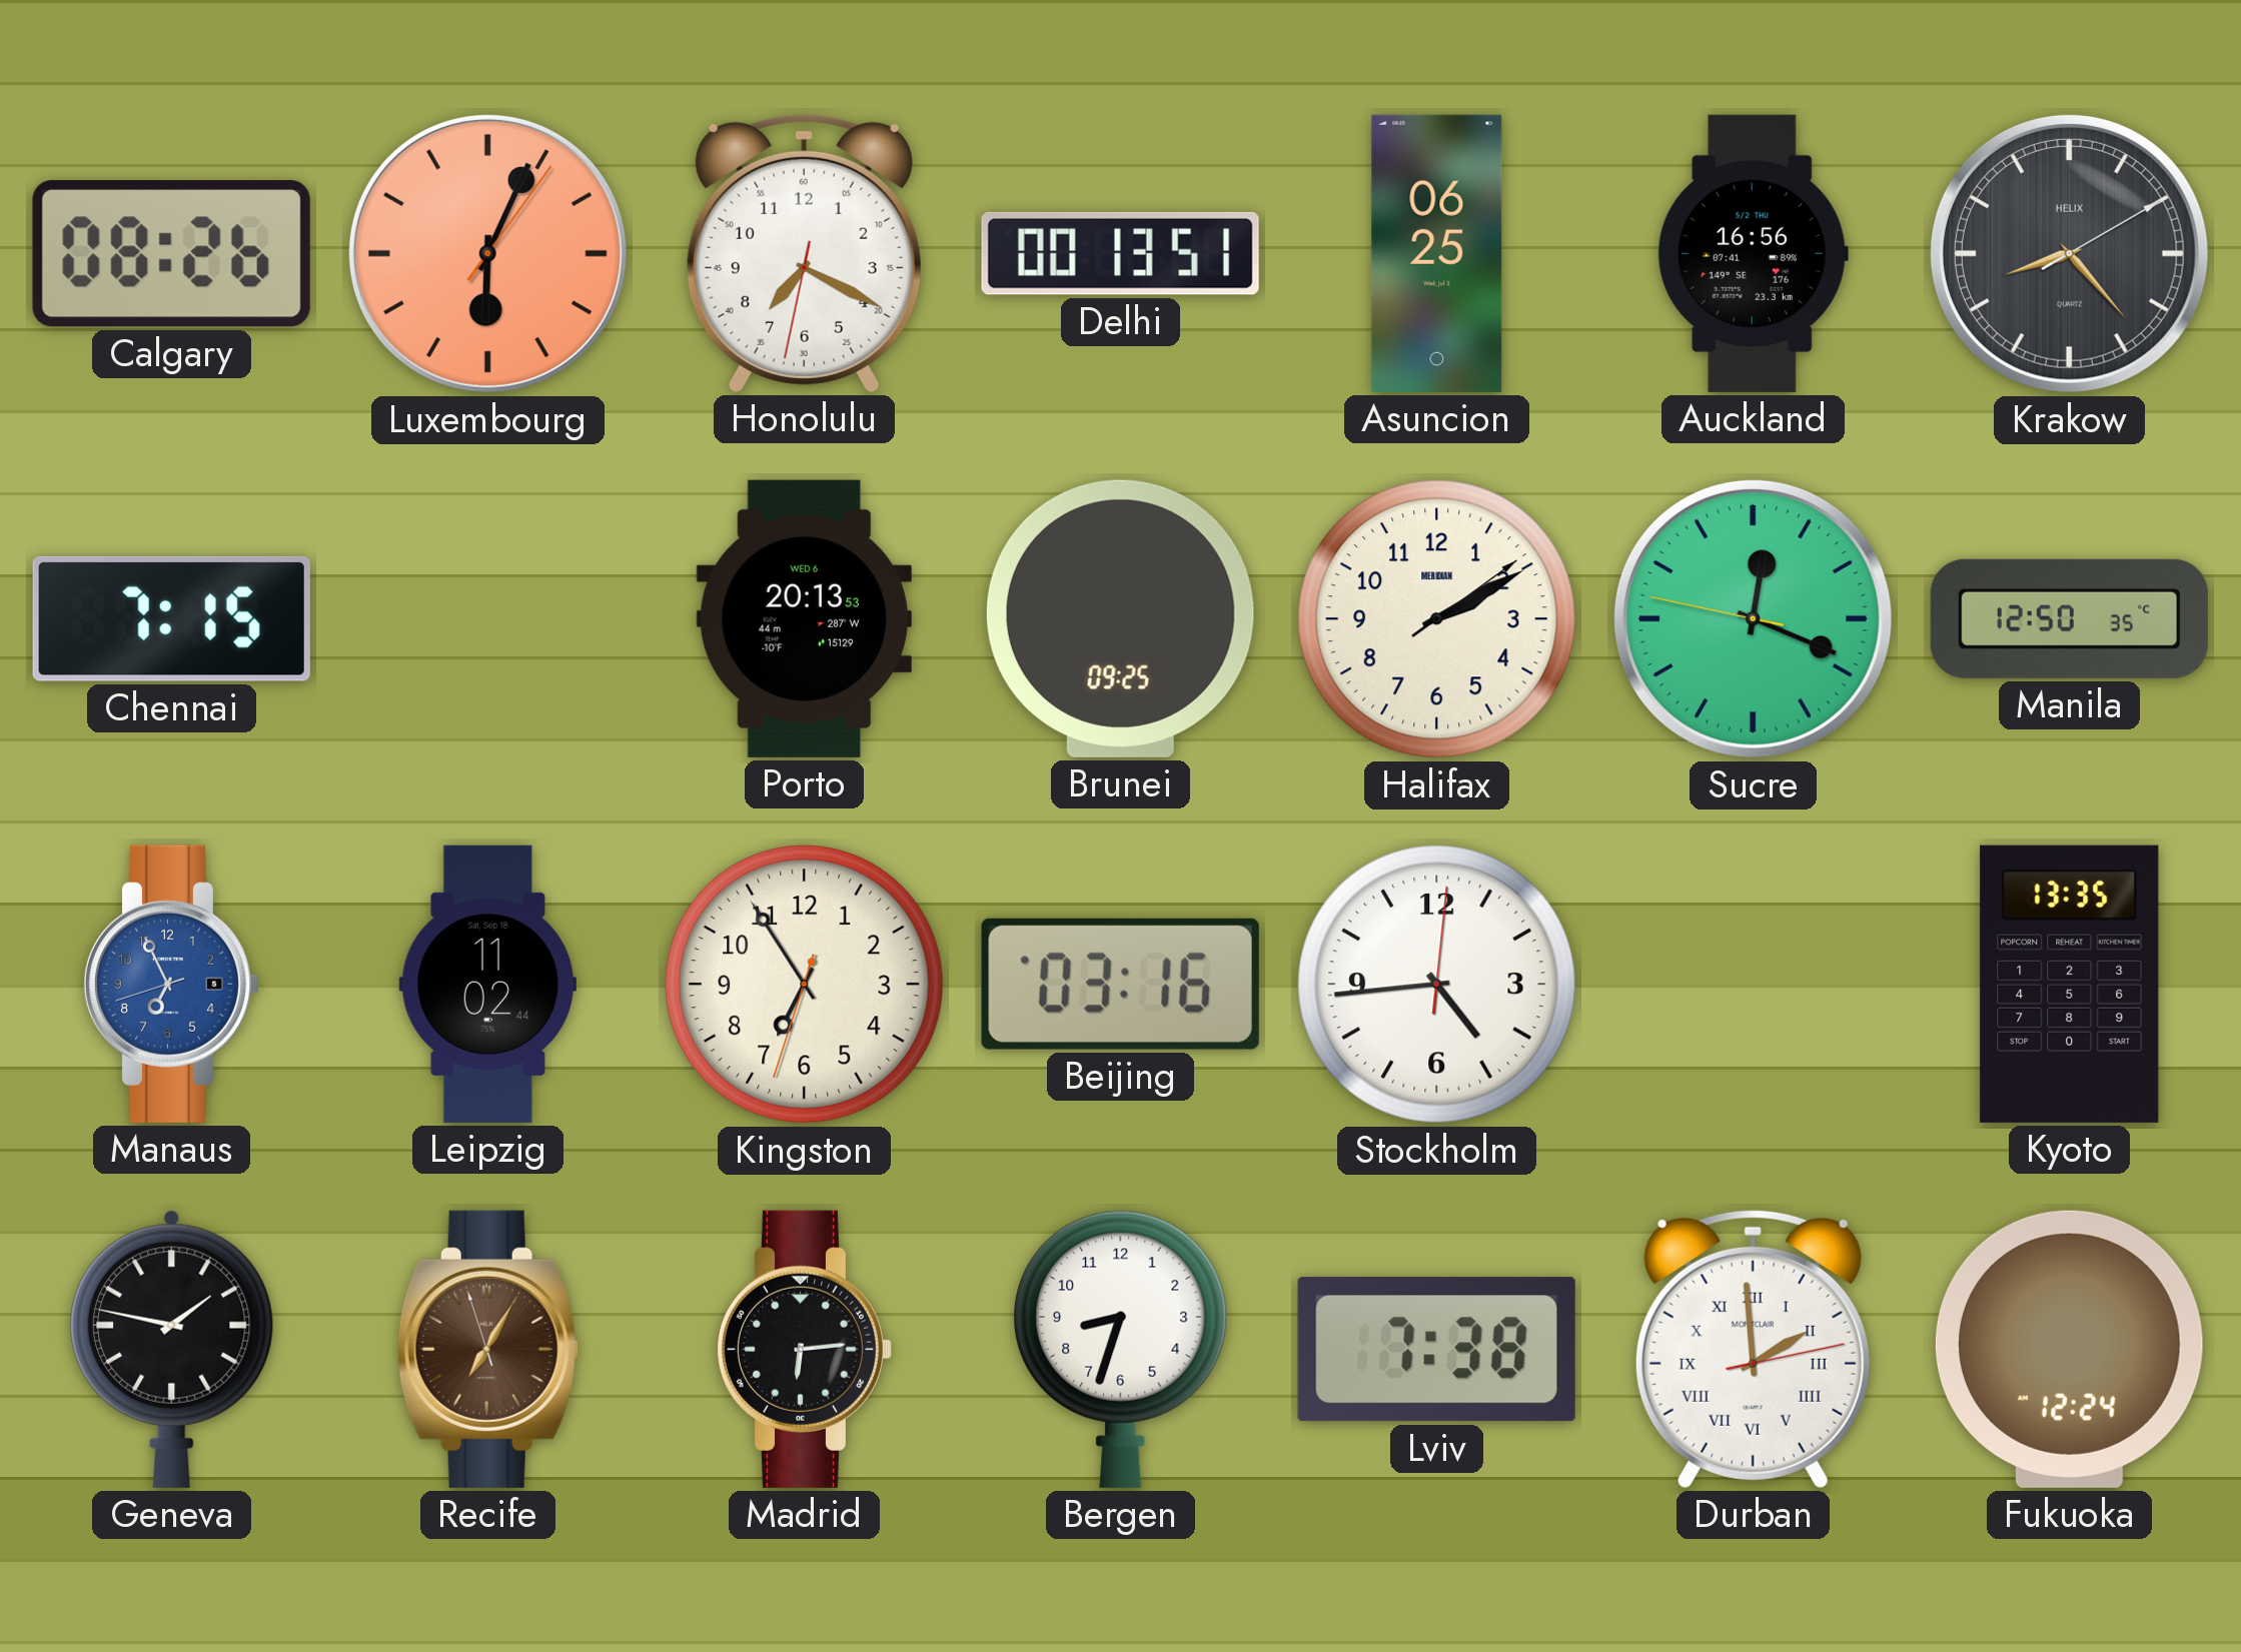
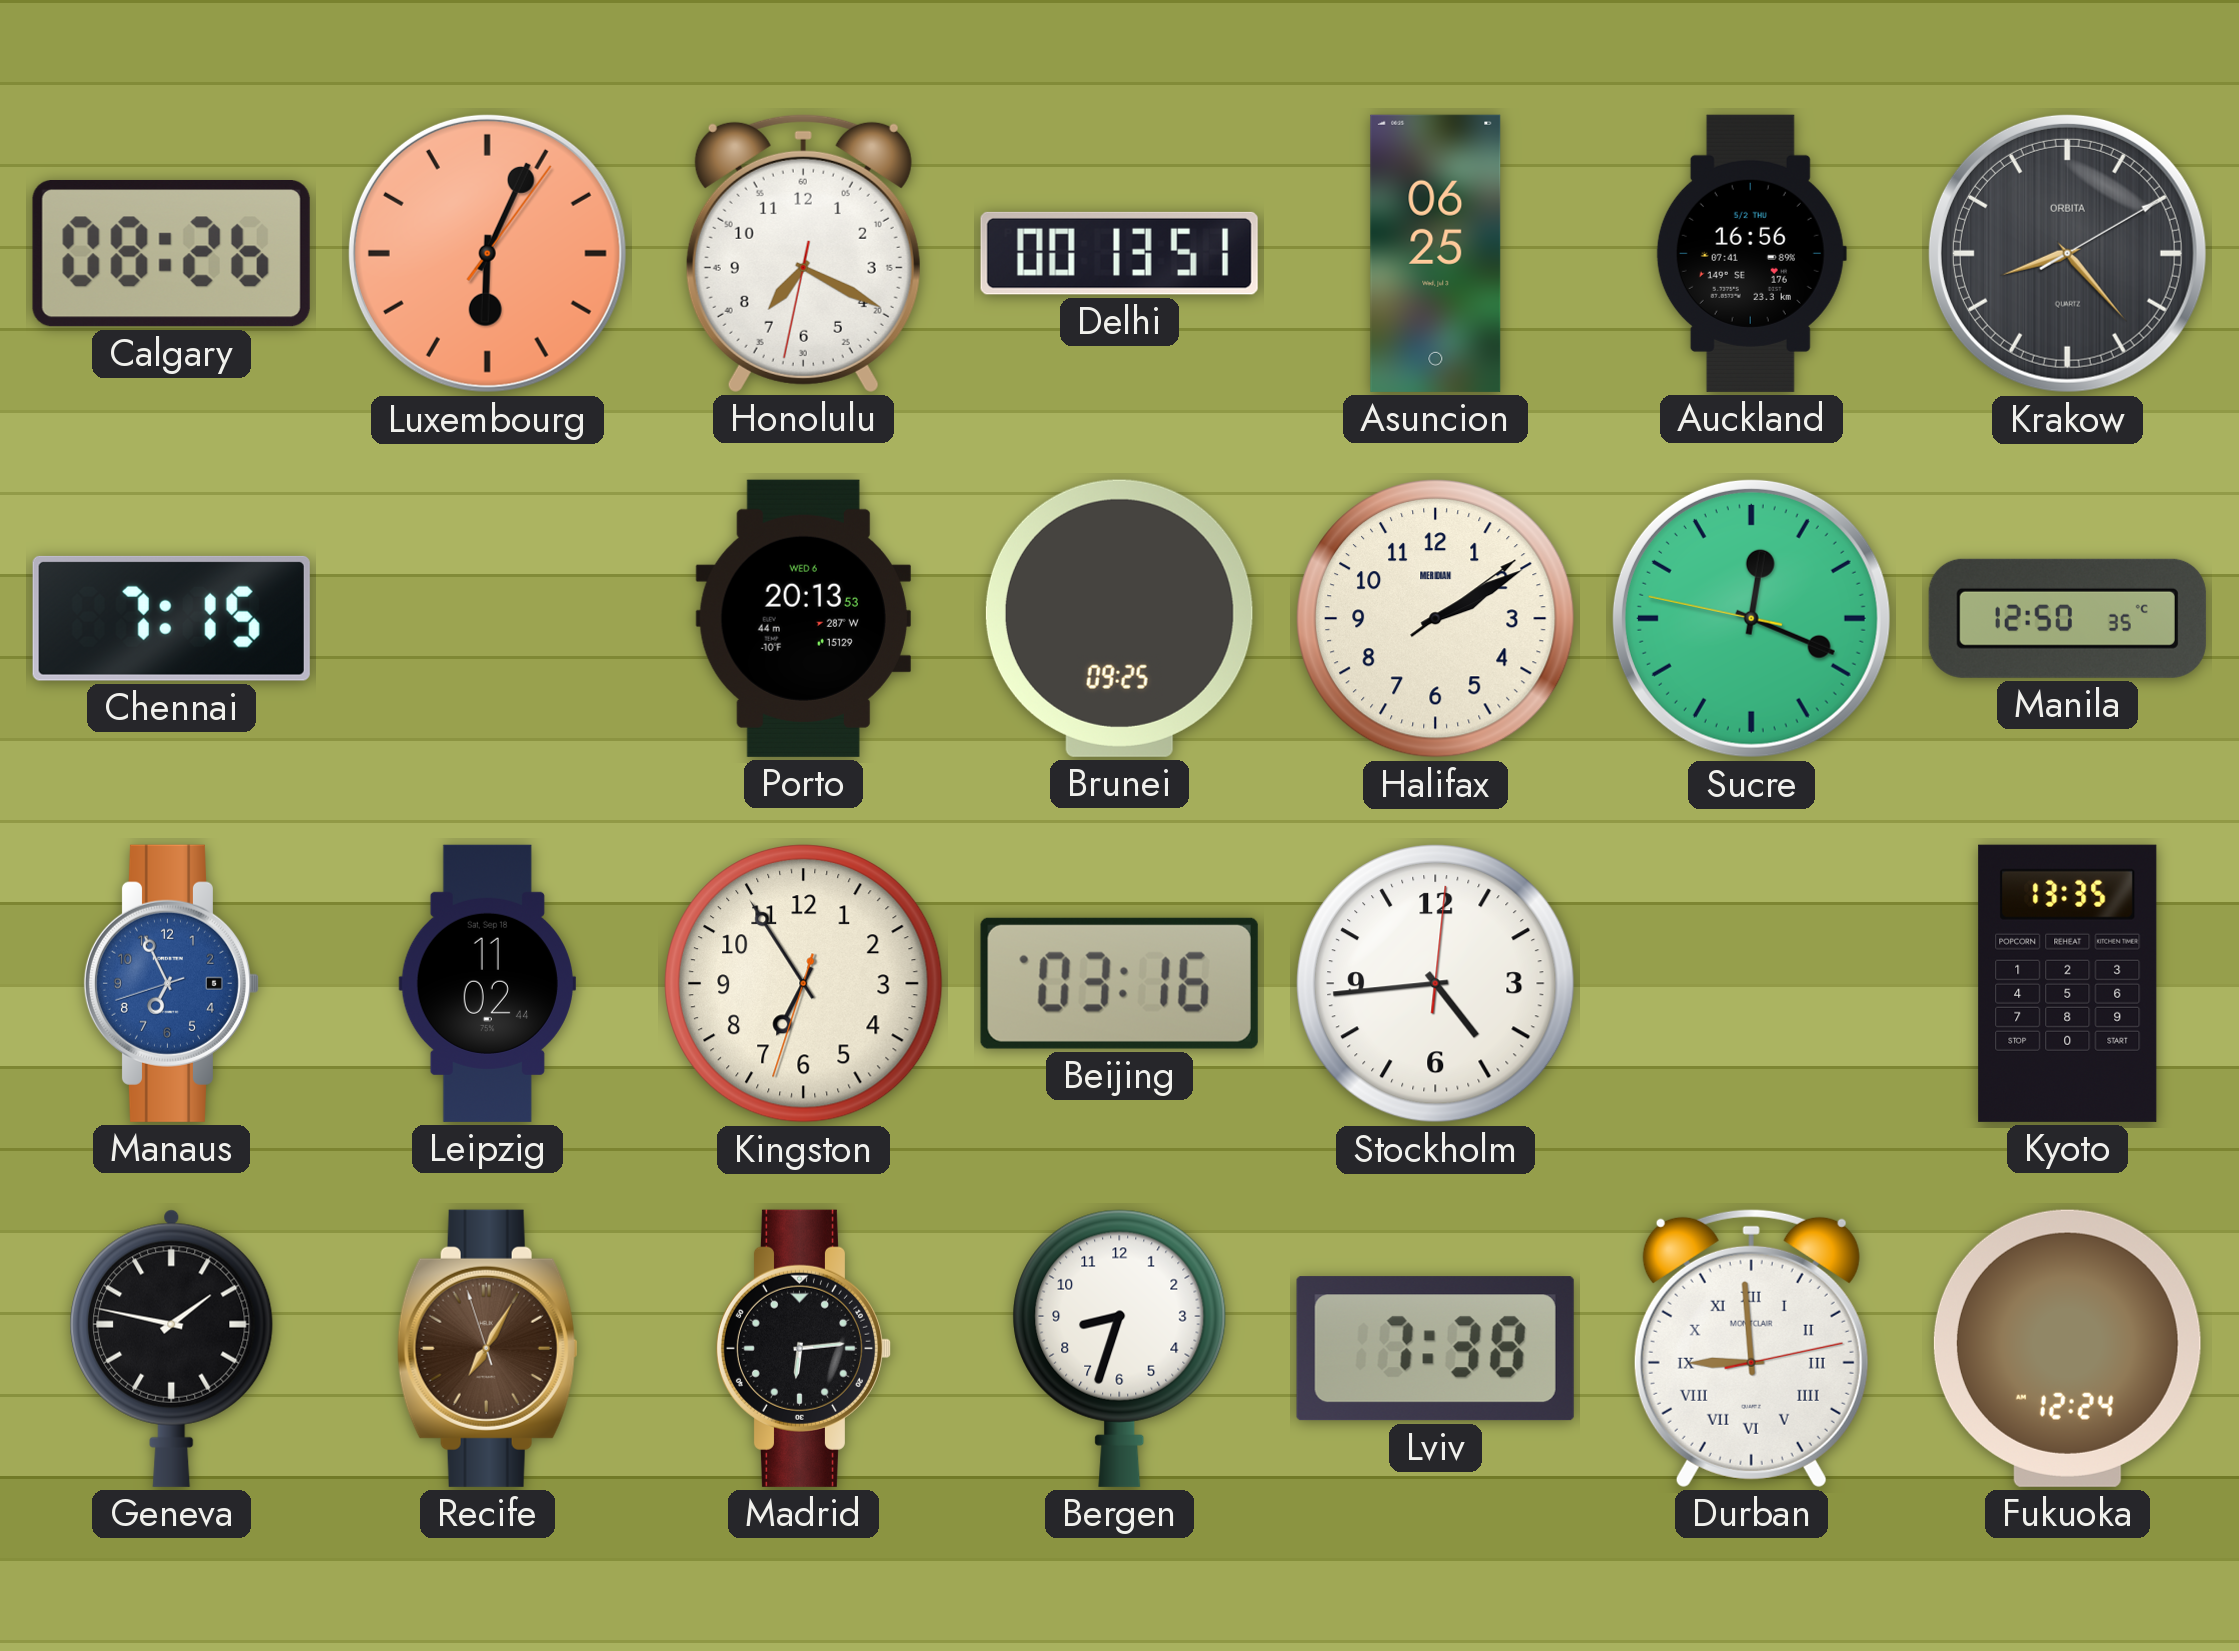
Krakow brand: HELIX -> ORBITA
Durban: 1:59 -> 8:59
